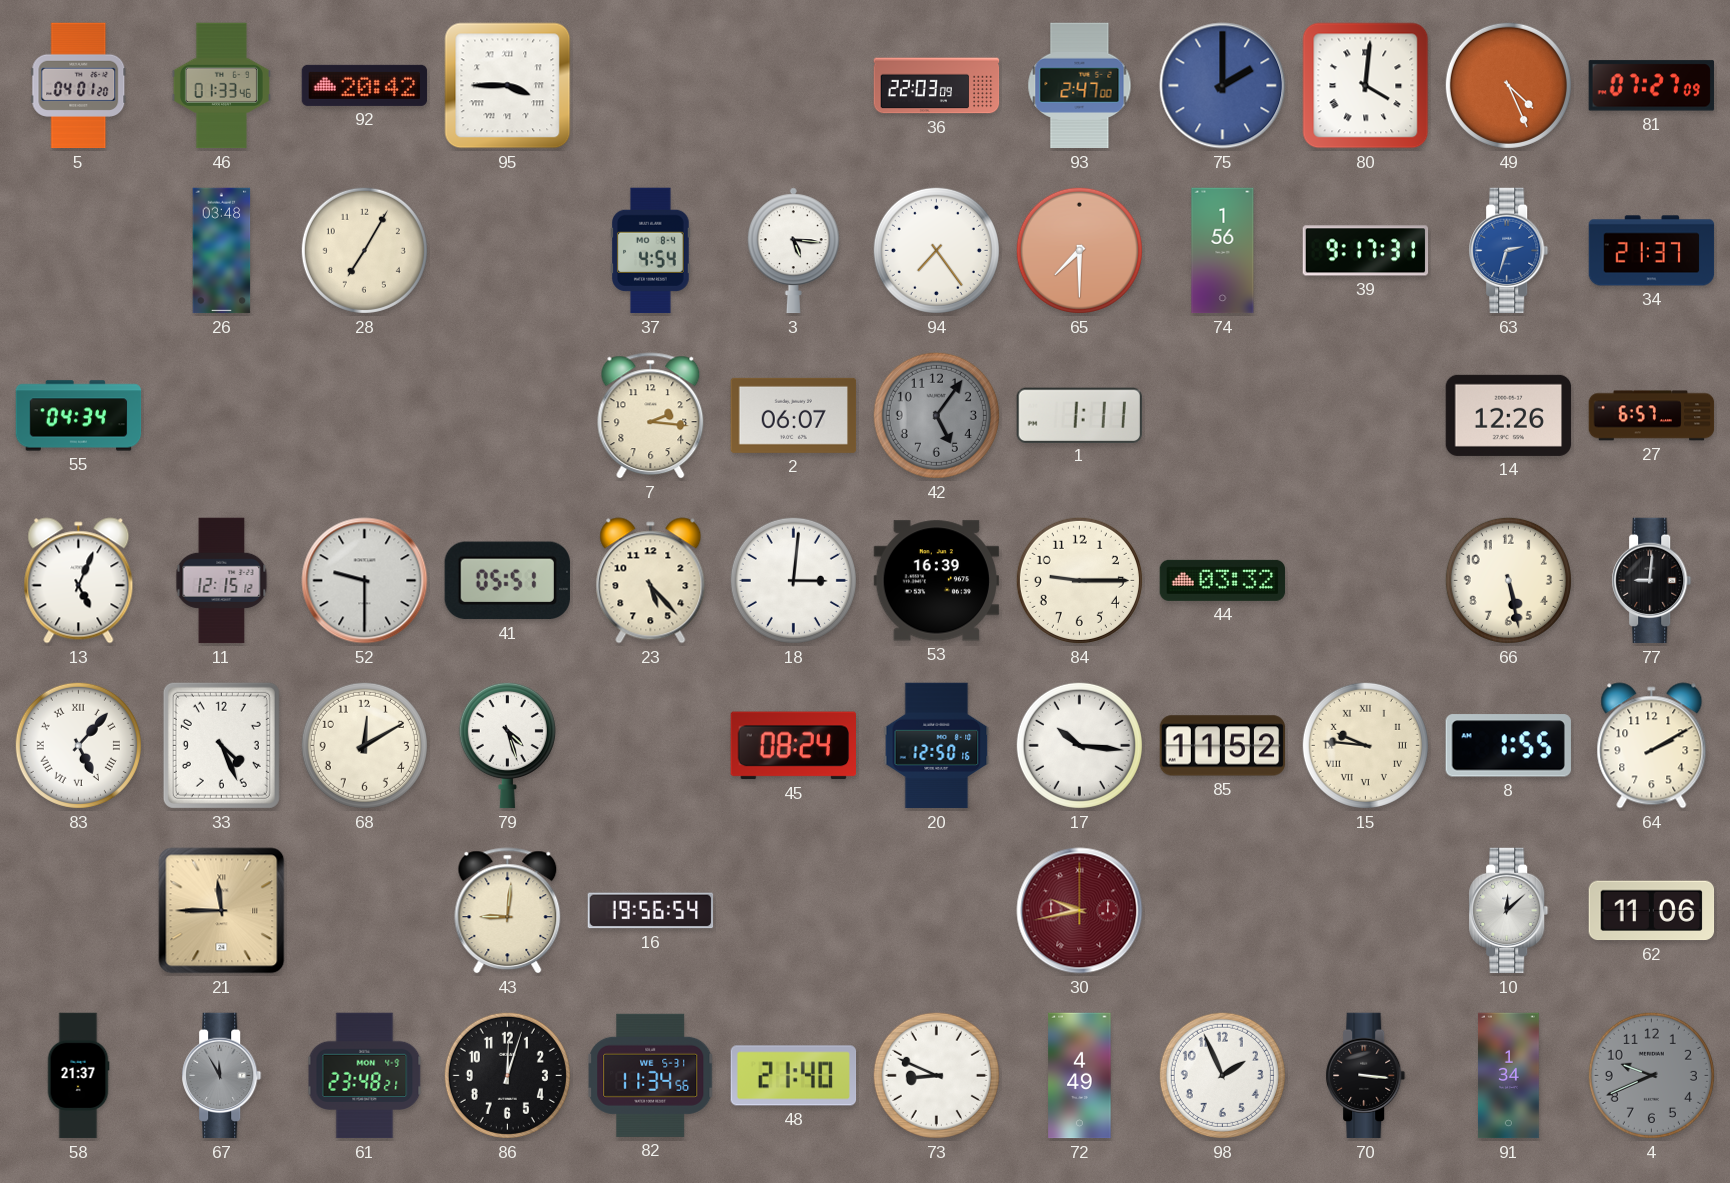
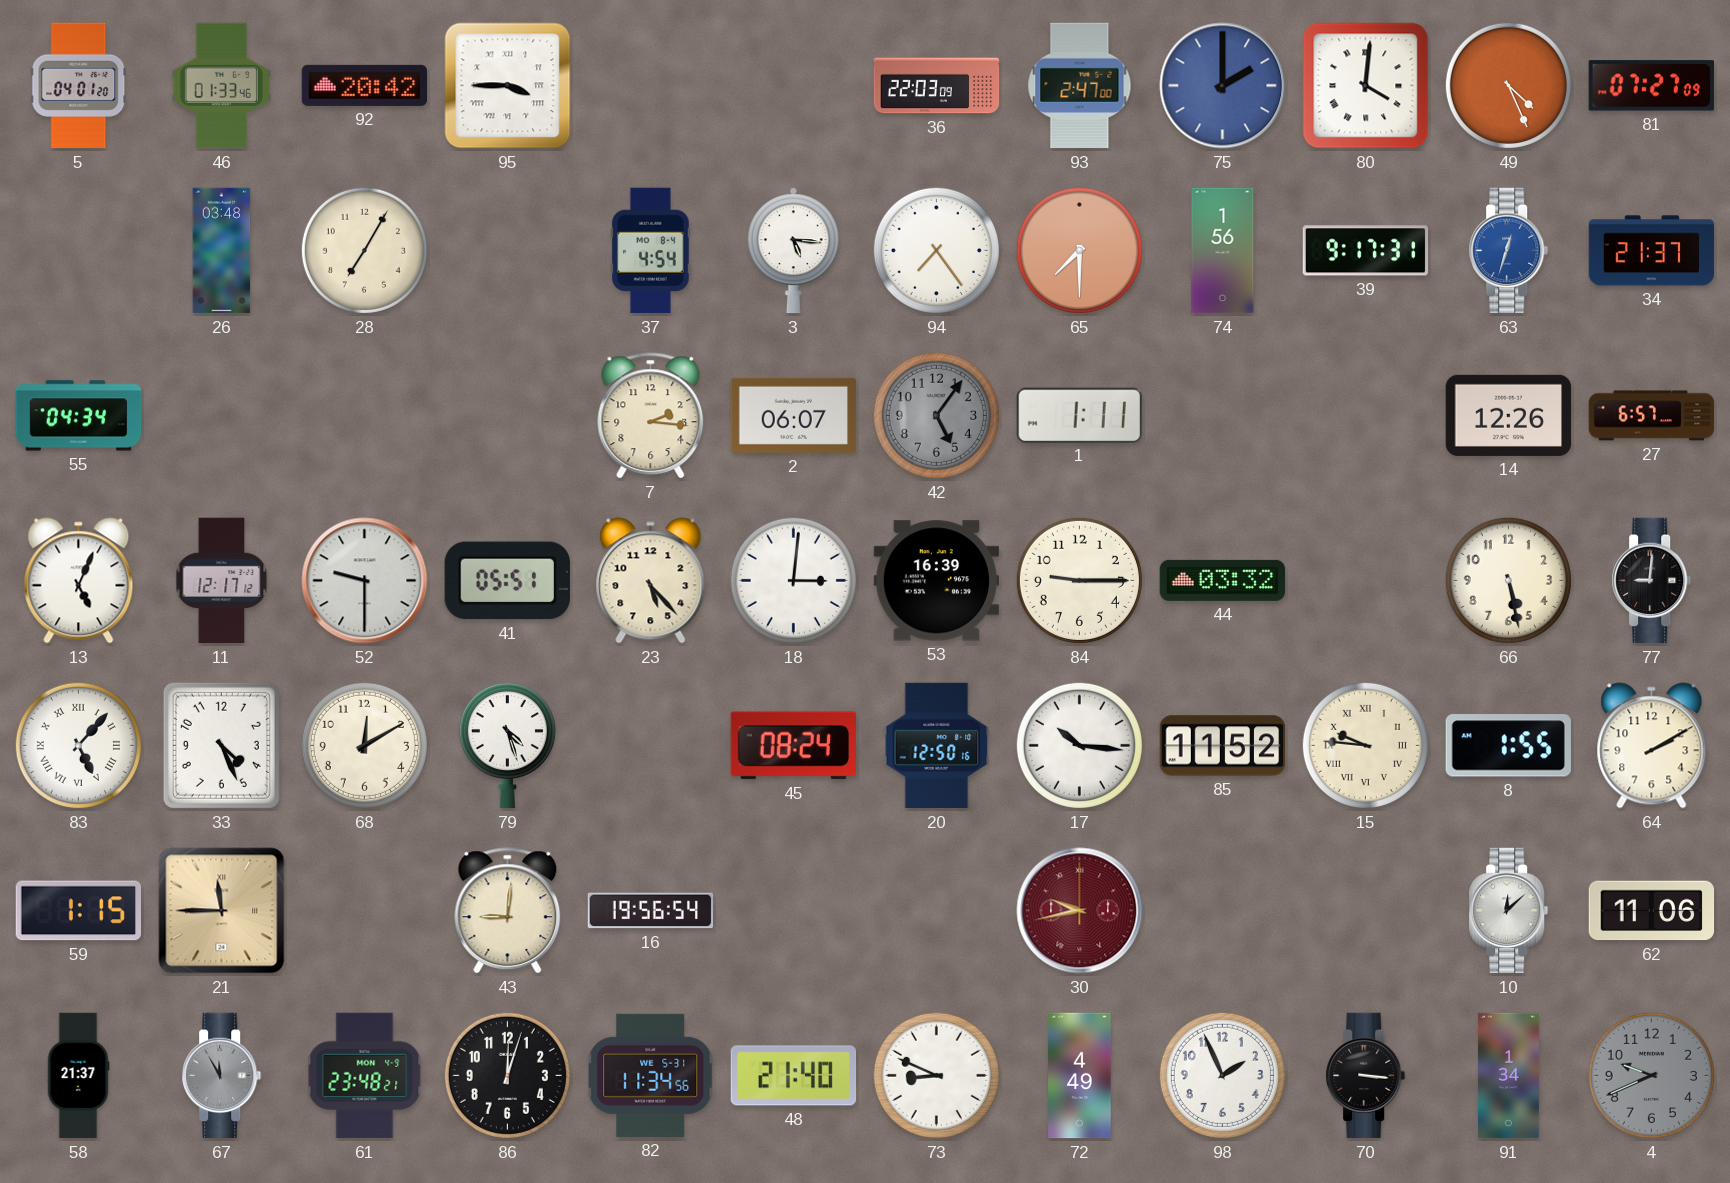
63: 2:33 -> 12:33
11: 12:15 -> 12:17
59: none -> 1:15
